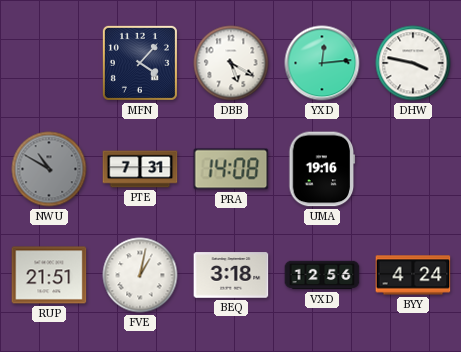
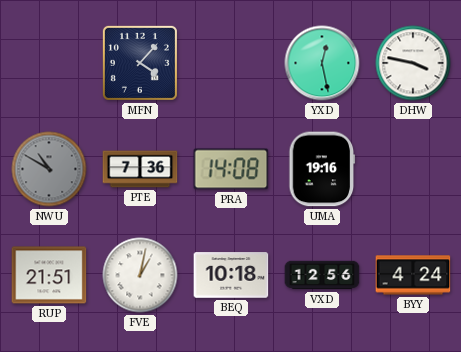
DBB: 5:20 -> none
YXD: 12:14 -> 12:28
PTE: 7:31 -> 7:36
BEQ: 3:18 -> 10:18
